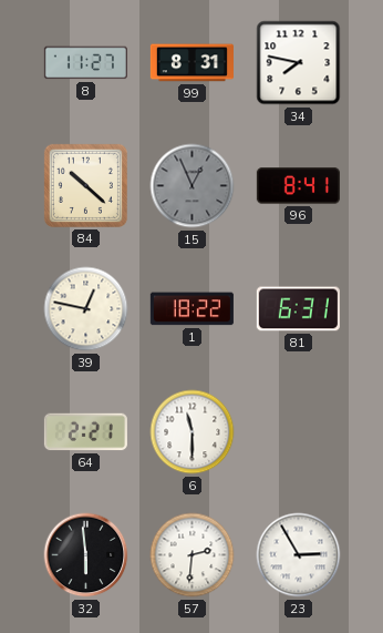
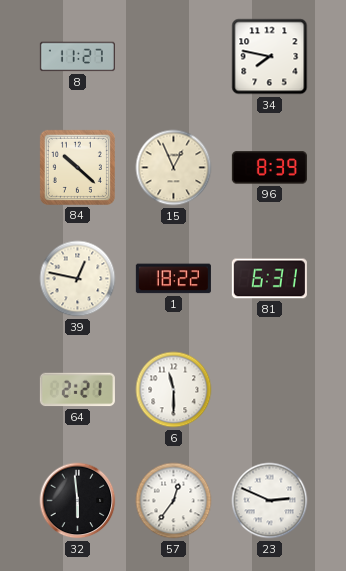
99: 8:31 -> none
15 dial: grey -> cream
96: 8:41 -> 8:39
57: 2:31 -> 12:36
23: 2:55 -> 2:49
